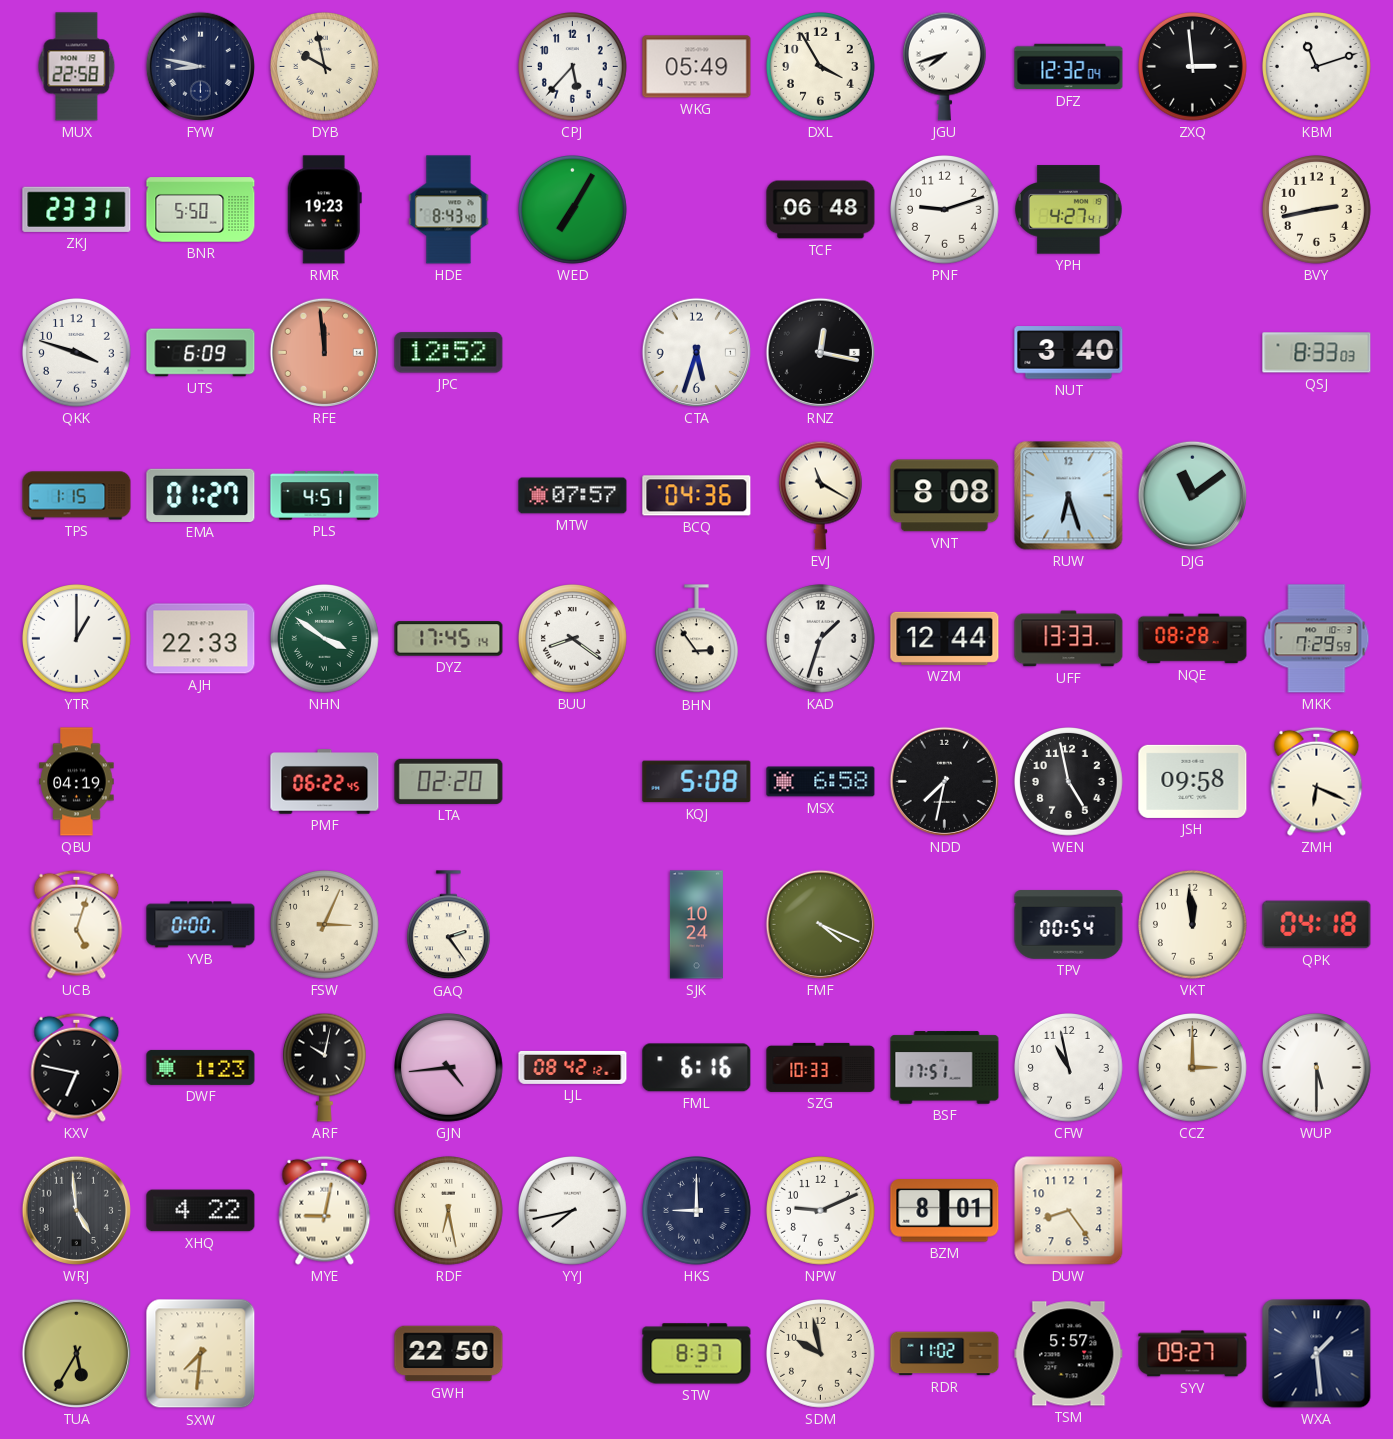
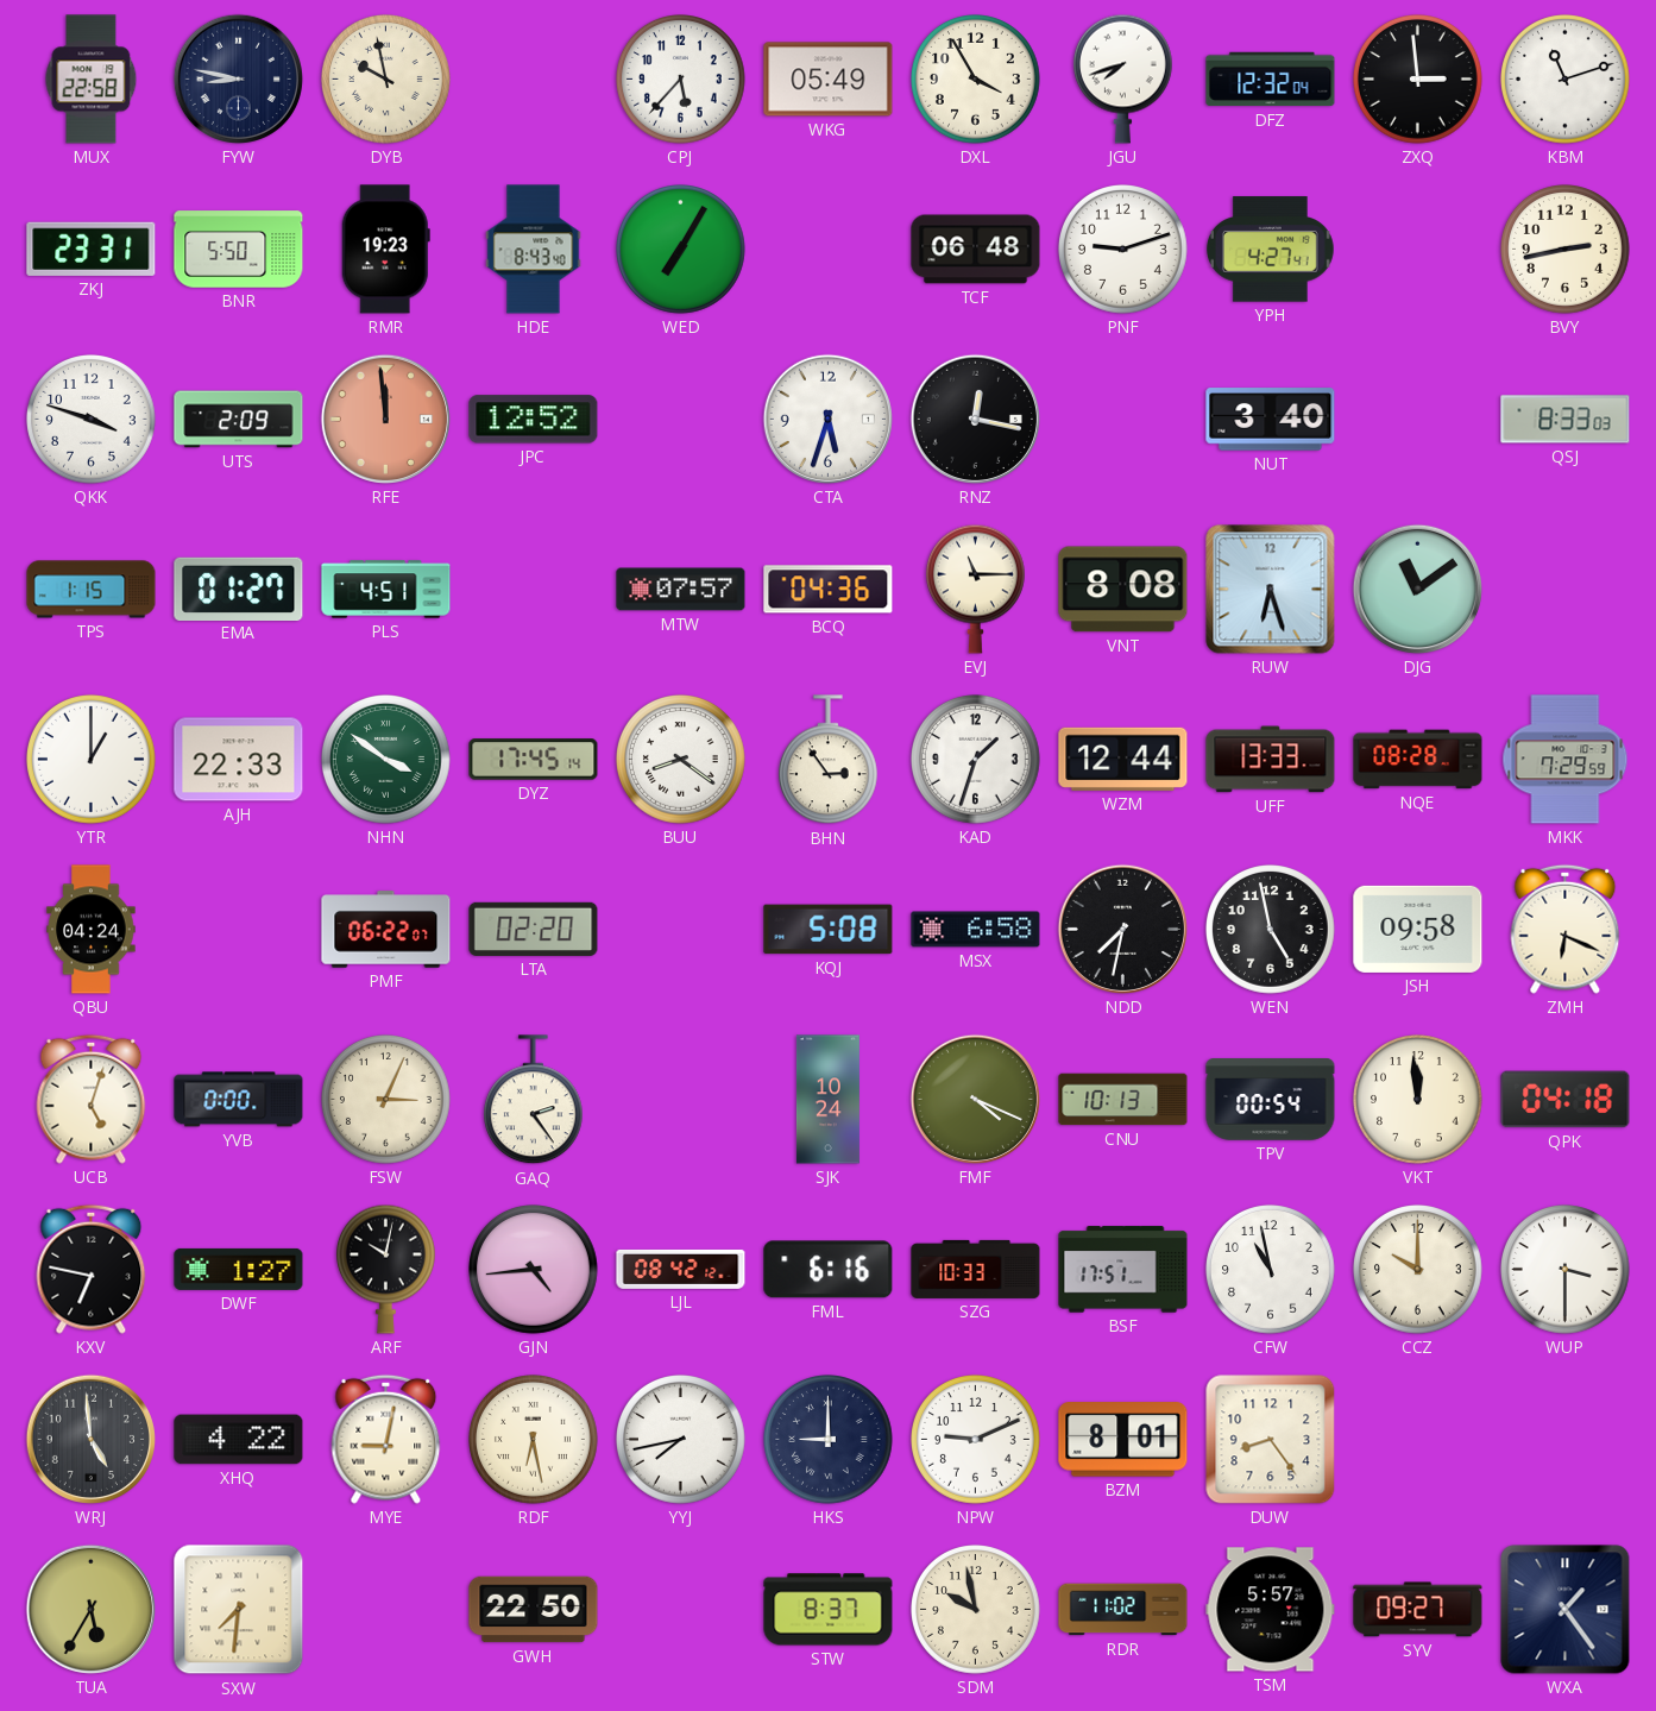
UTS: 6:09 -> 2:09
EVJ: 11:20 -> 11:15
QBU: 04:19 -> 04:24
PMF: 06:22:45 -> 06:22:07
CNU: none -> 10:13
DWF: 1:23 -> 1:27
CCZ: 3:00 -> 10:00
WUP: 5:30 -> 3:30
WXA: 1:29 -> 1:24
